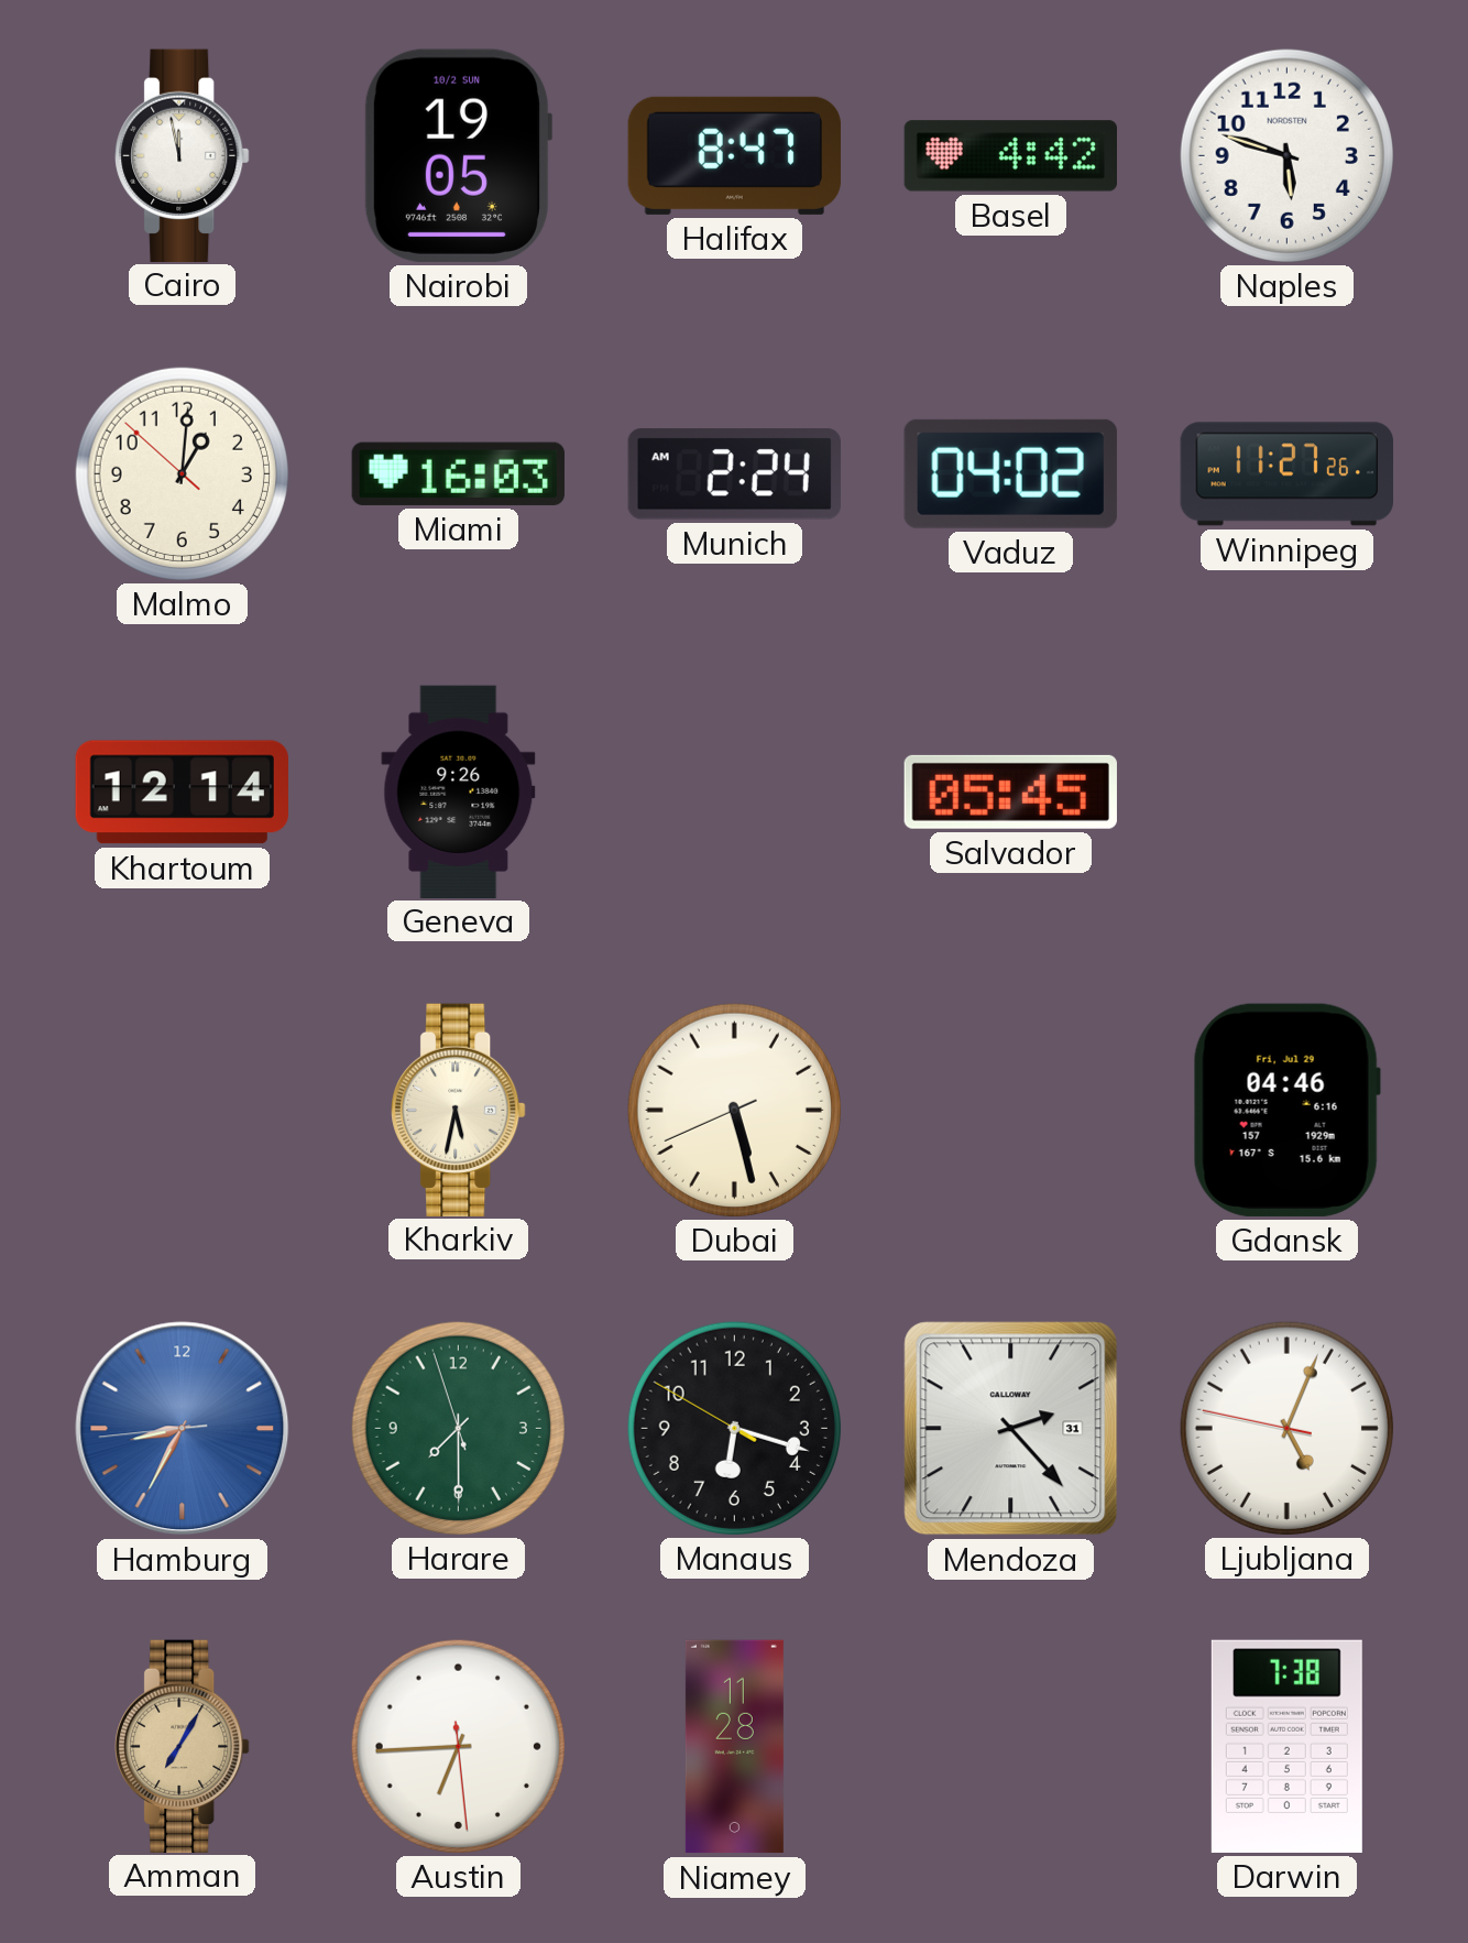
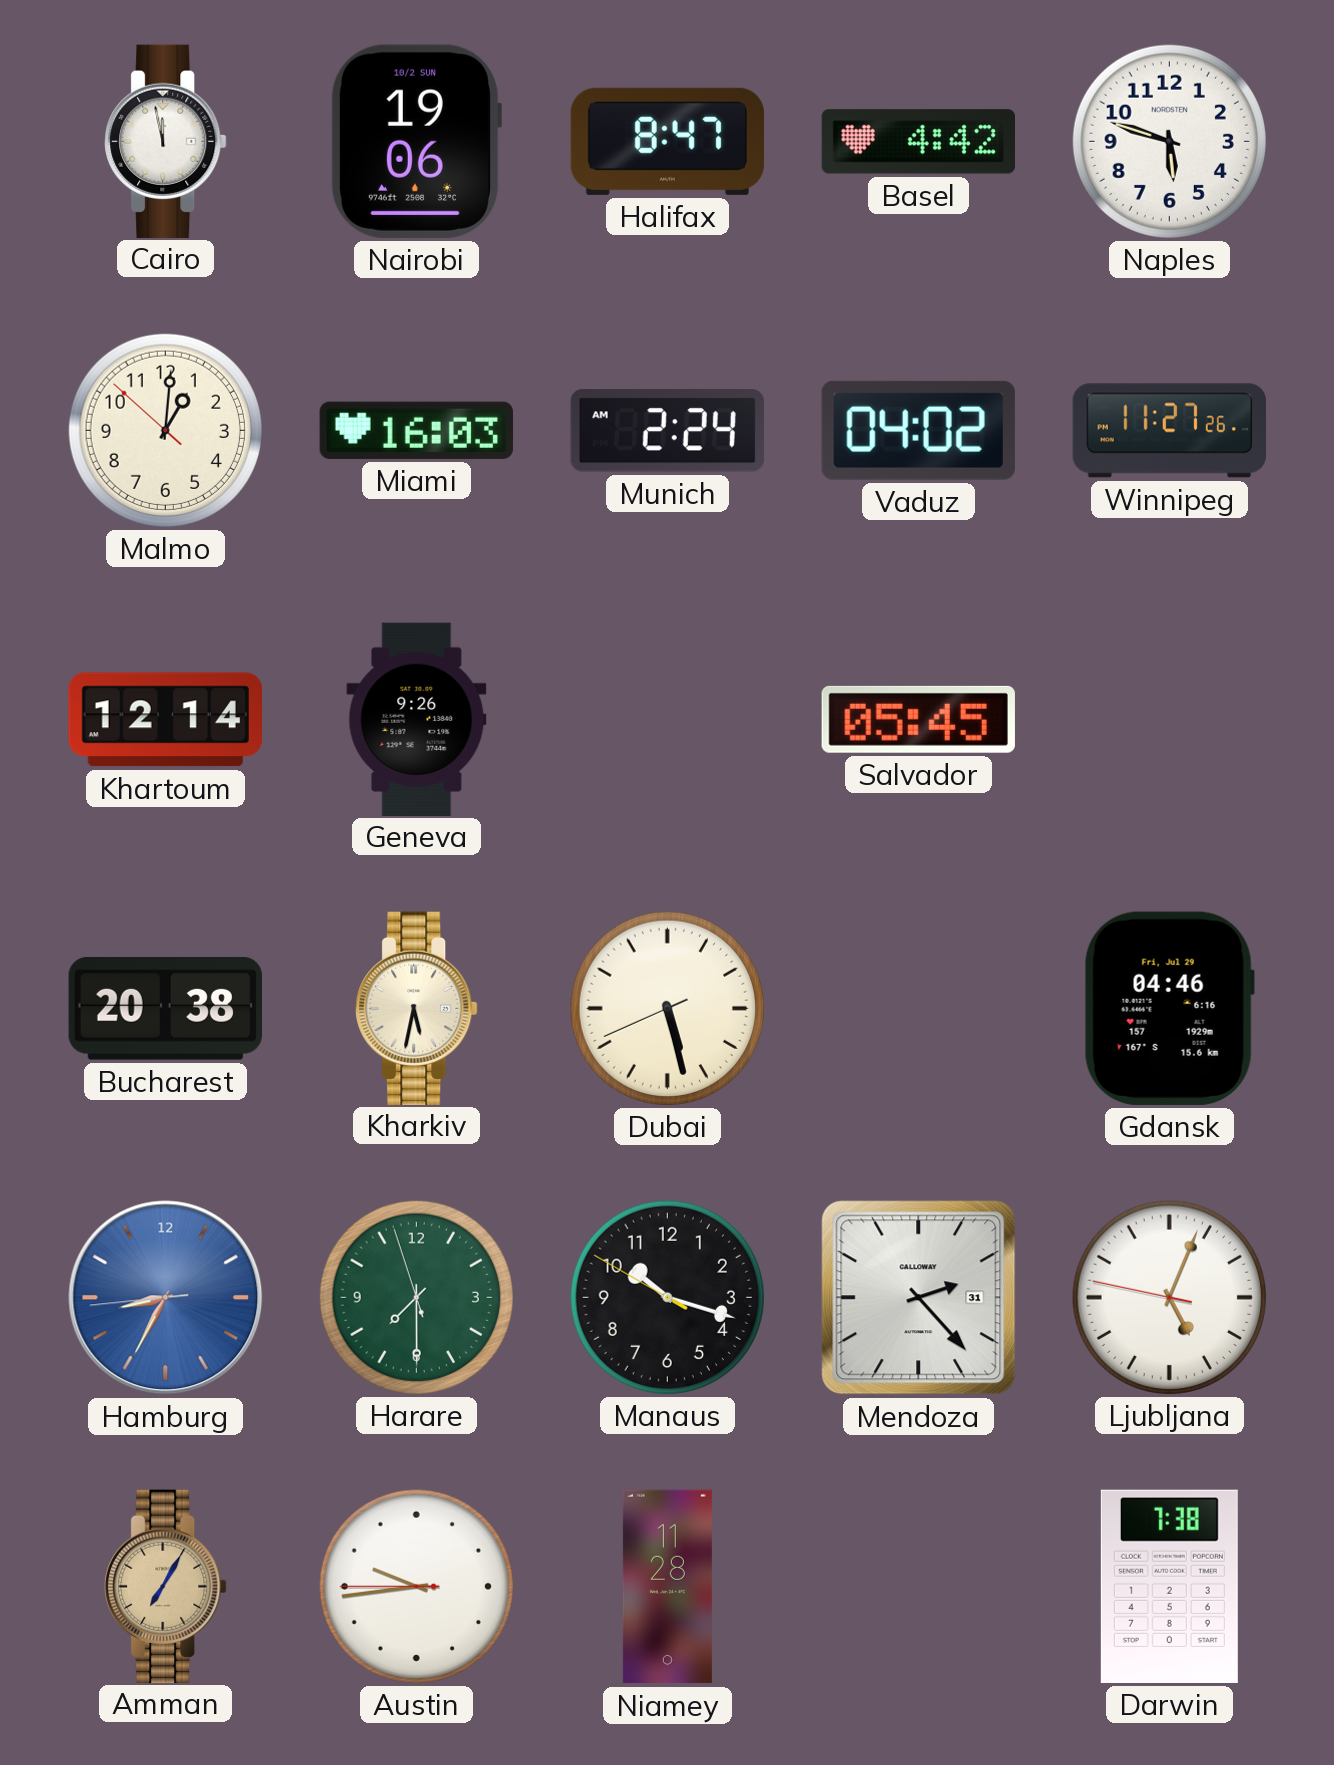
Nairobi: 19:05 -> 19:06
Bucharest: none -> 20:38
Manaus: 6:17 -> 10:17
Austin: 6:44 -> 9:43
